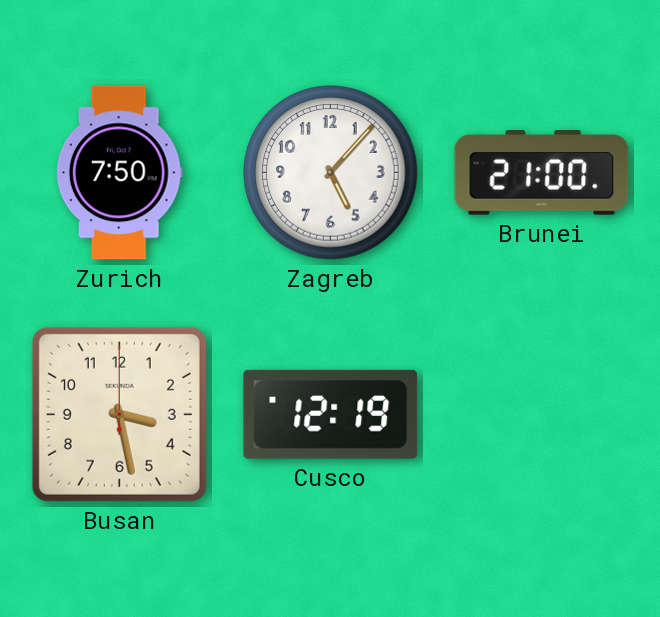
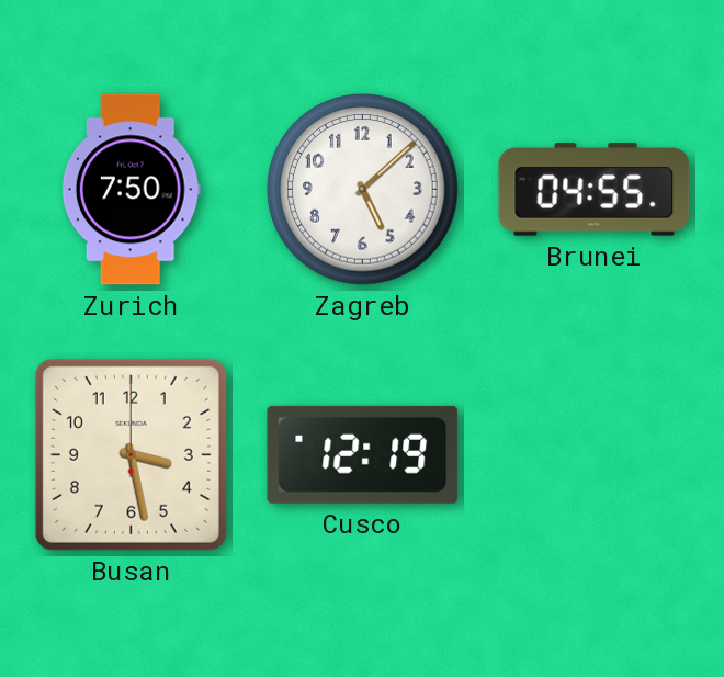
Zagreb: 5:07 -> 5:08
Brunei: 21:00 -> 04:55
